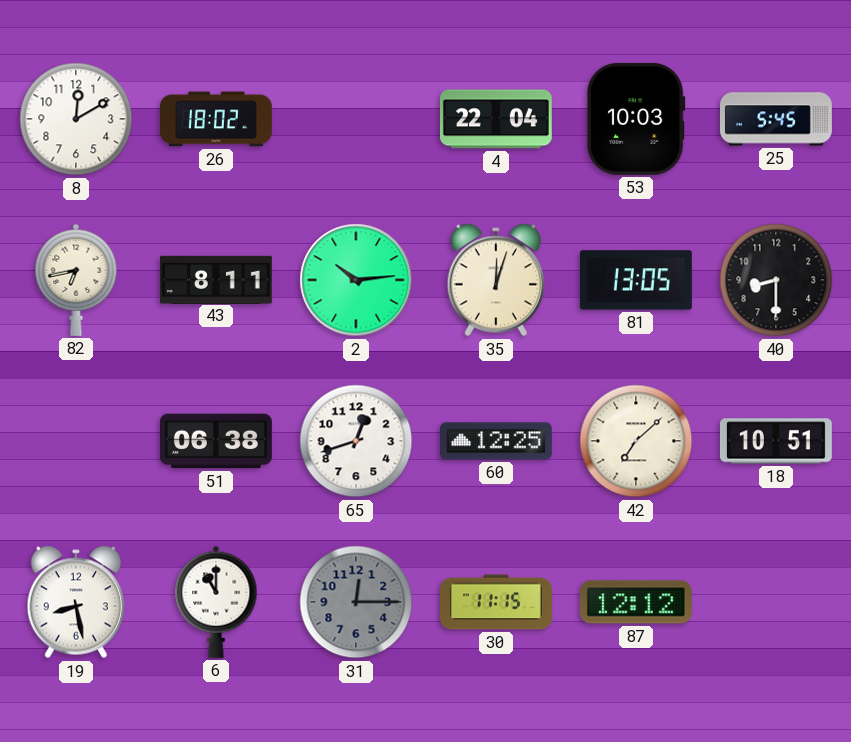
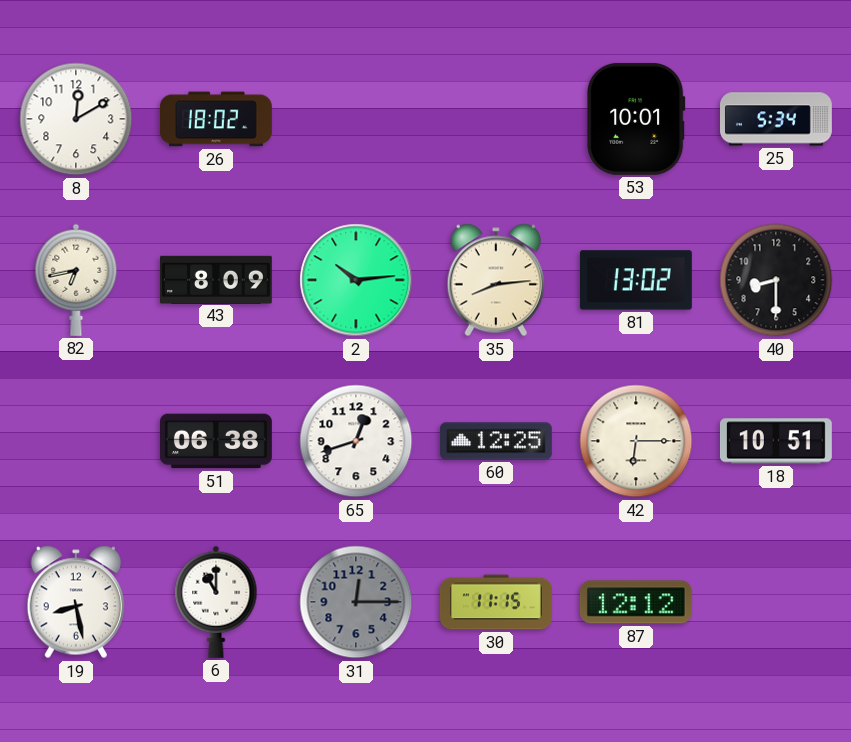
4: 22:04 -> none
53: 10:03 -> 10:01
25: 5:45 -> 5:34
43: 8:11 -> 8:09
35: 12:03 -> 8:14
81: 13:05 -> 13:02
42: 7:08 -> 6:15
